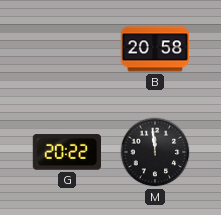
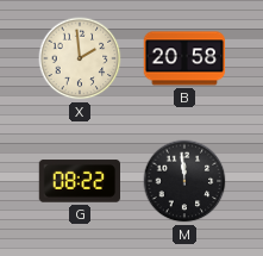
X: none -> 1:59
G: 20:22 -> 08:22
